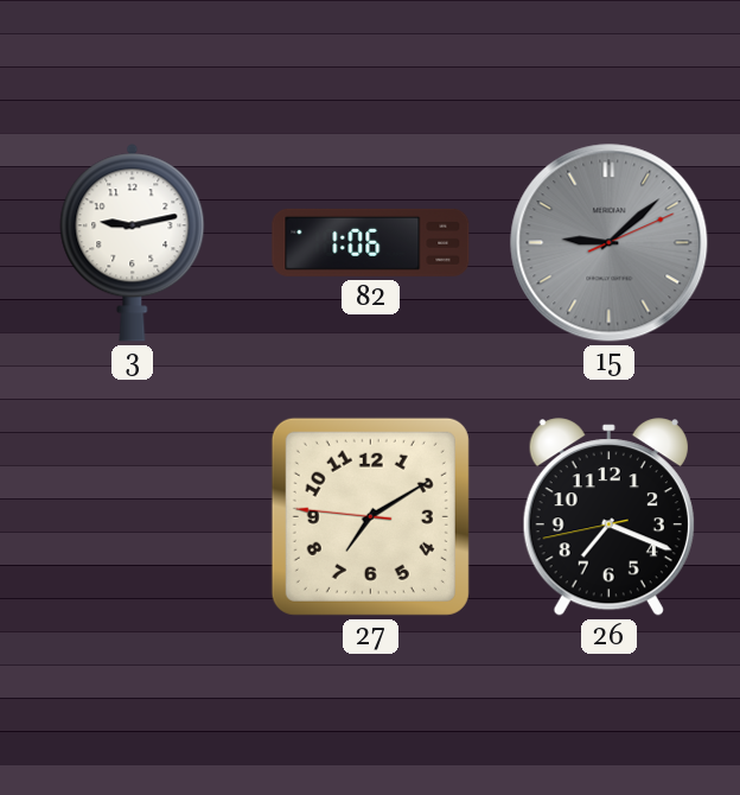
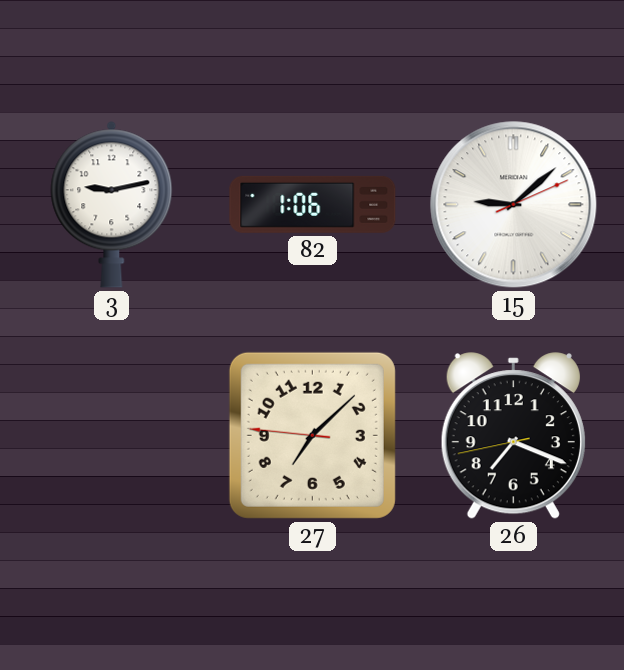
15 dial: grey -> white
27: 7:09 -> 7:07
